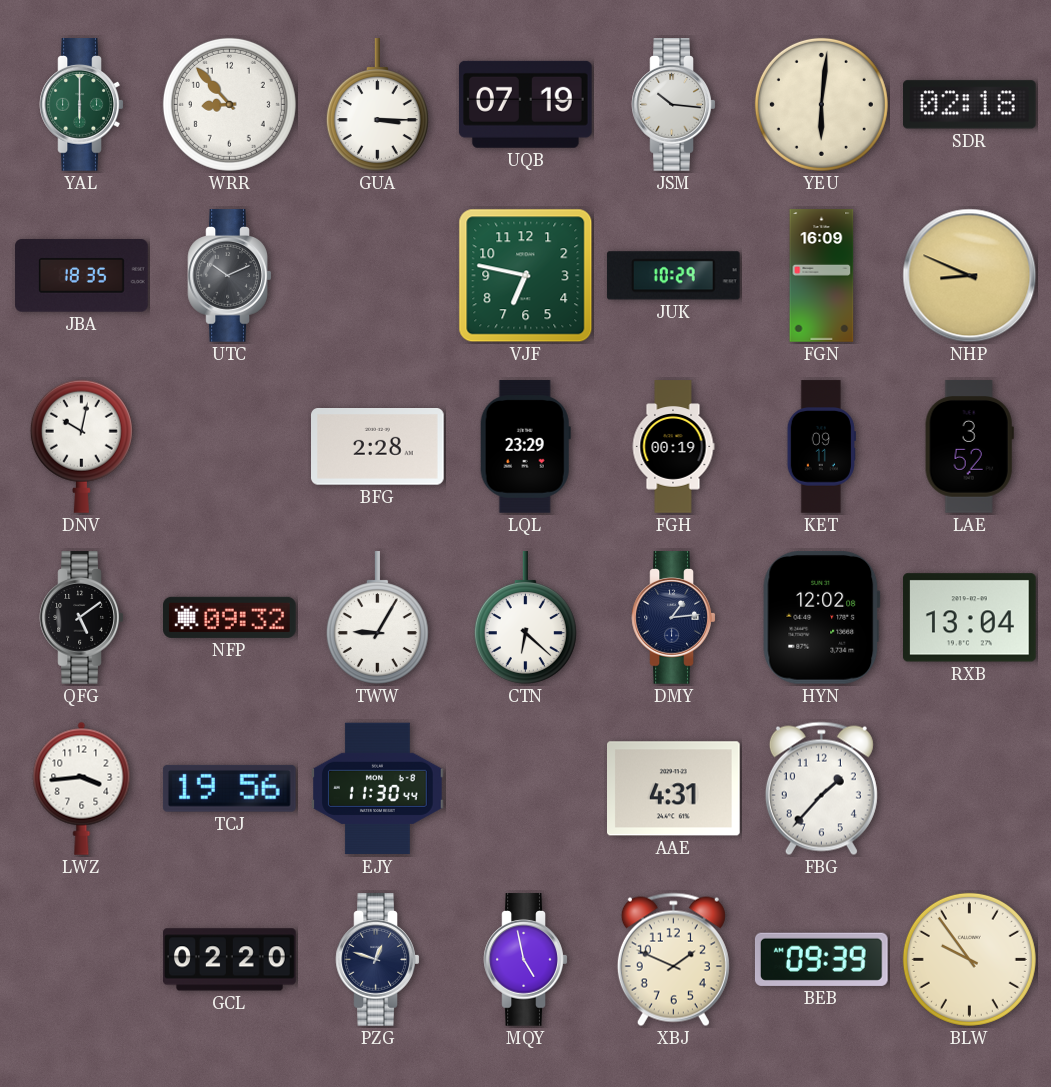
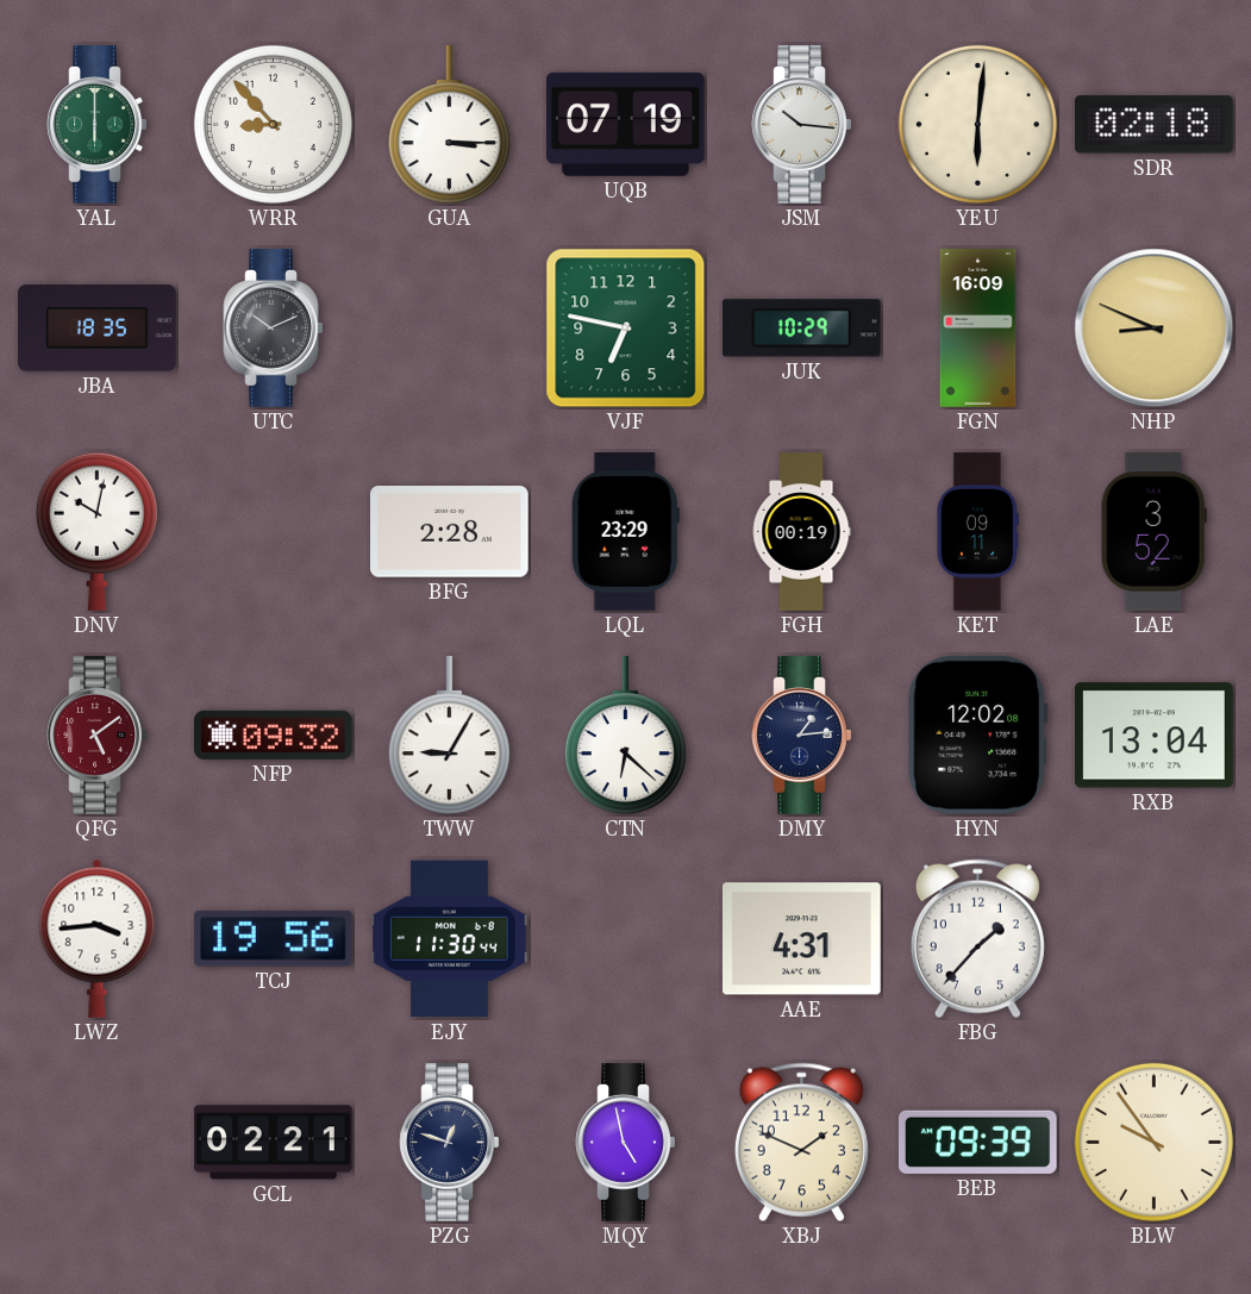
QFG dial: black -> burgundy
GCL: 02:20 -> 02:21
